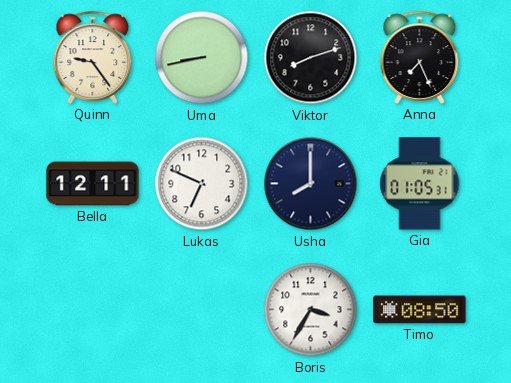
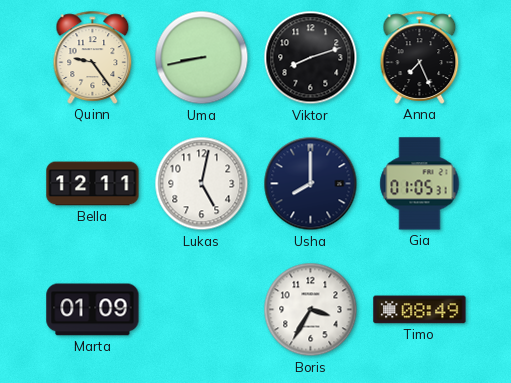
Lukas: 6:49 -> 5:02
Marta: none -> 01:09
Timo: 08:50 -> 08:49
